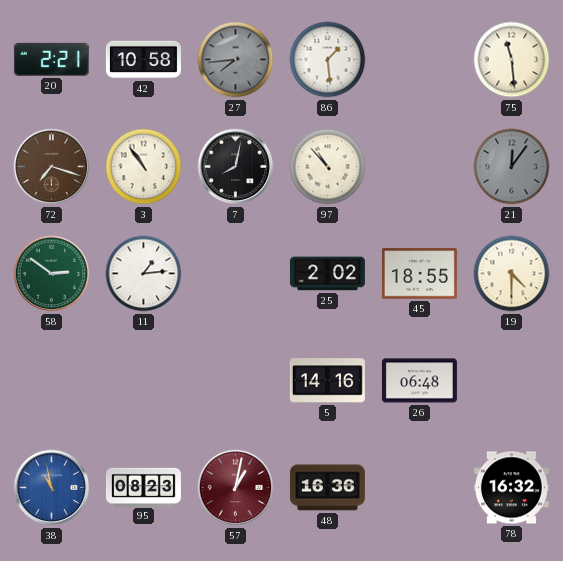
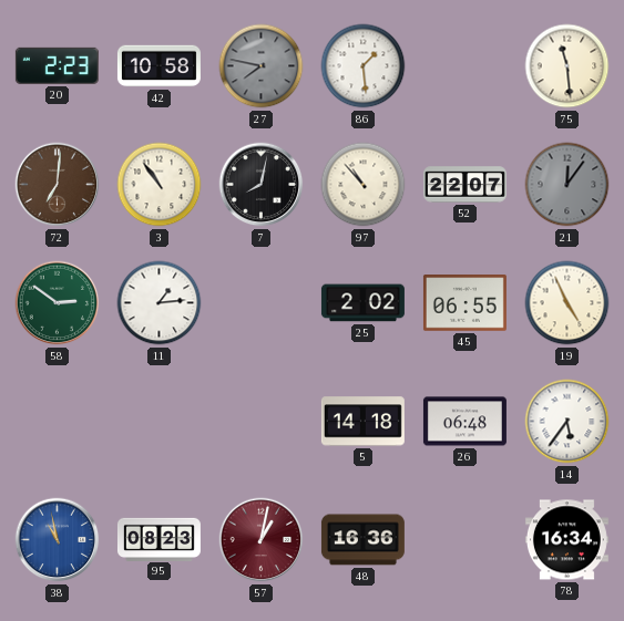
20: 2:21 -> 2:23
27: 7:44 -> 7:47
72: 7:18 -> 7:01
52: none -> 22:07
45: 18:55 -> 06:55
19: 4:30 -> 4:56
5: 14:16 -> 14:18
14: none -> 5:36
78: 16:32 -> 16:34
